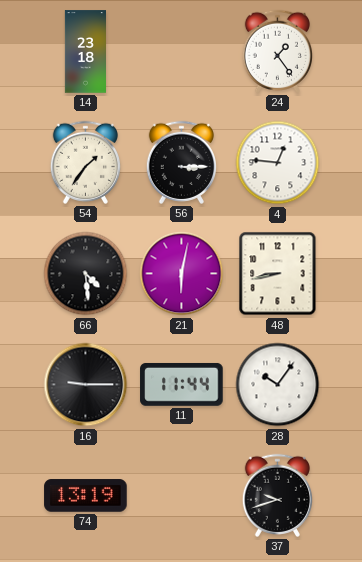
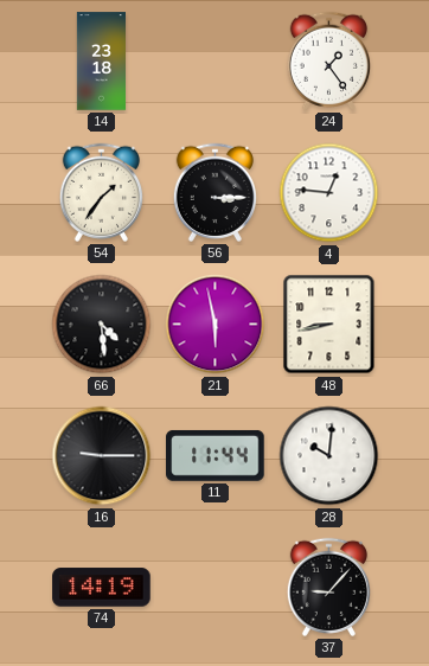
21: 6:02 -> 5:58
28: 10:06 -> 10:01
74: 13:19 -> 14:19
37: 9:42 -> 9:07
